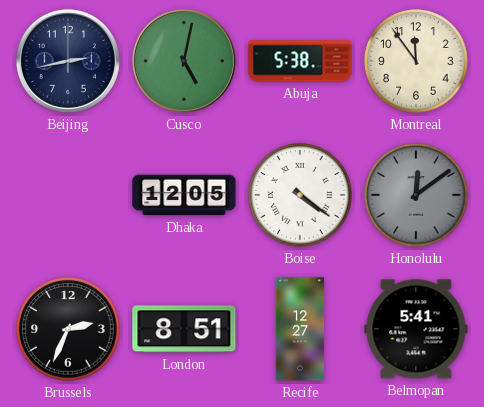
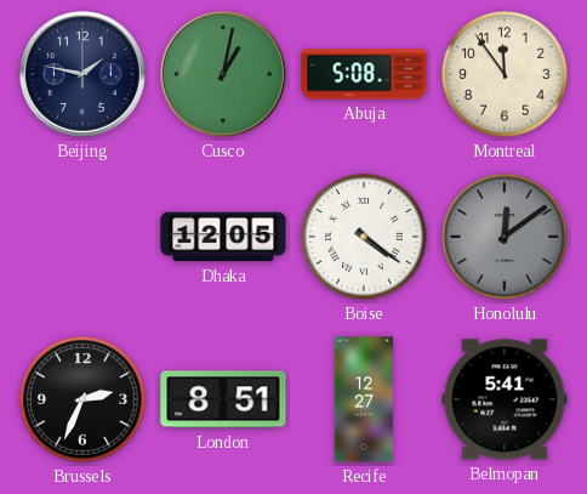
Beijing: 2:43 -> 1:47
Cusco: 5:02 -> 1:02
Abuja: 5:38 -> 5:08
